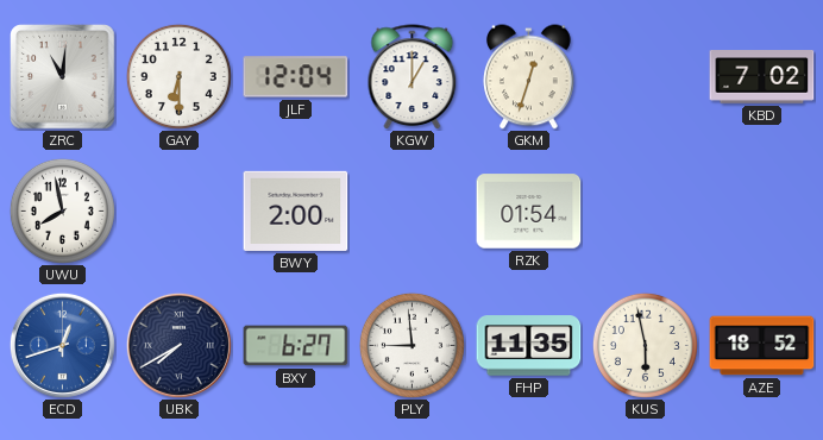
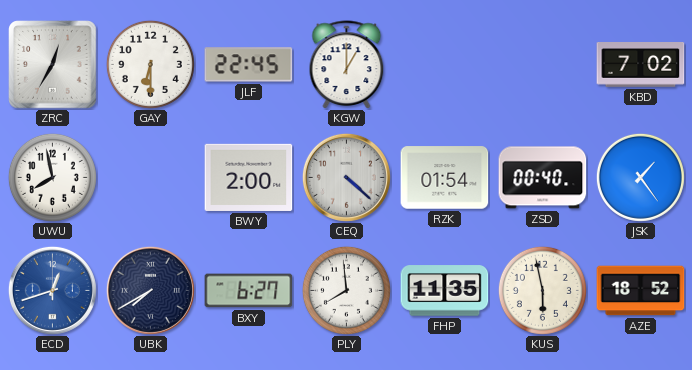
ZRC: 11:01 -> 12:35
JLF: 12:04 -> 22:45
GKM: 12:33 -> none
CEQ: none -> 4:22
ZSD: none -> 00:40
JSK: none -> 1:24
PLY: 8:59 -> 7:59
